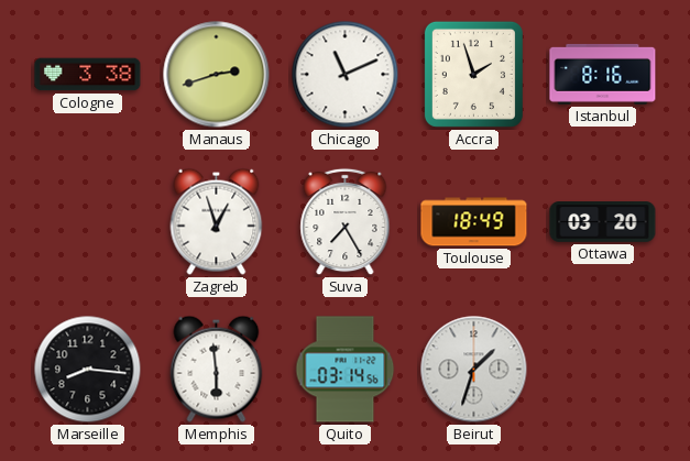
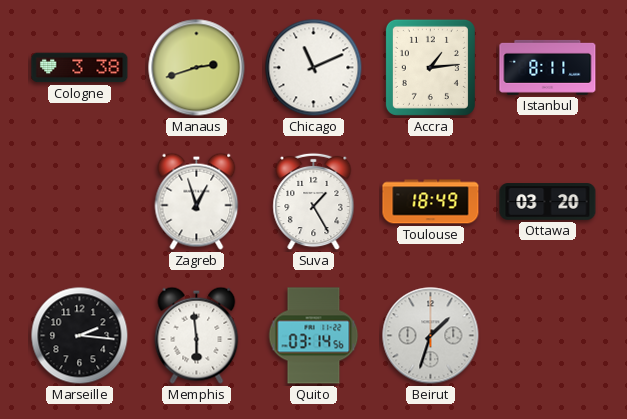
Accra: 1:57 -> 1:14
Istanbul: 8:16 -> 8:11
Suva: 7:25 -> 1:25
Marseille: 8:16 -> 2:16
